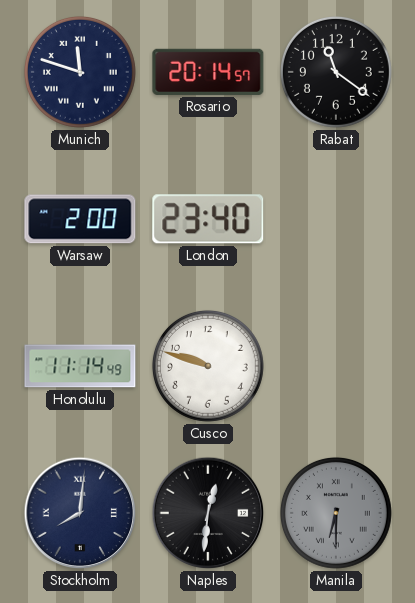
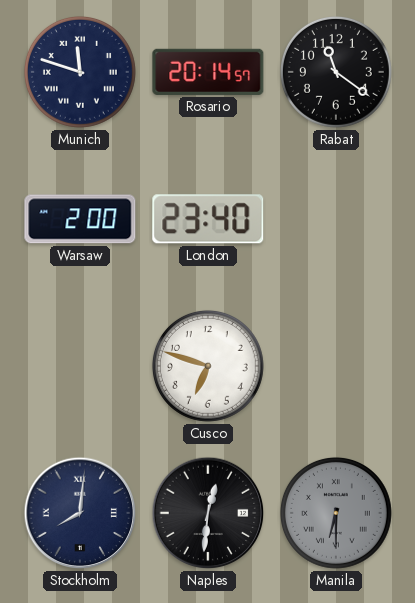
Honolulu: 11:14 -> none
Cusco: 9:48 -> 6:48
